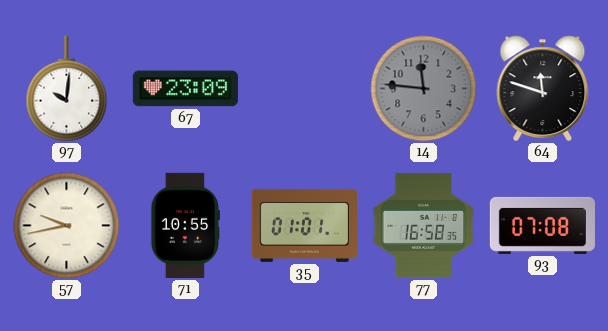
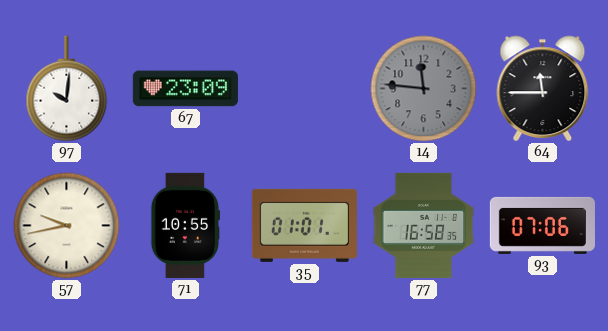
64: 11:48 -> 11:45
93: 07:08 -> 07:06
